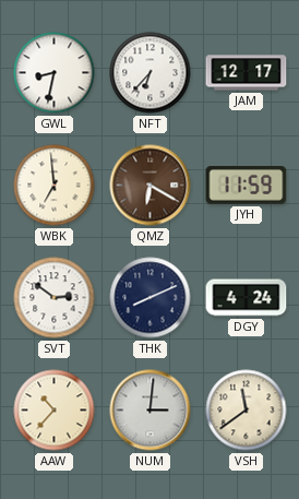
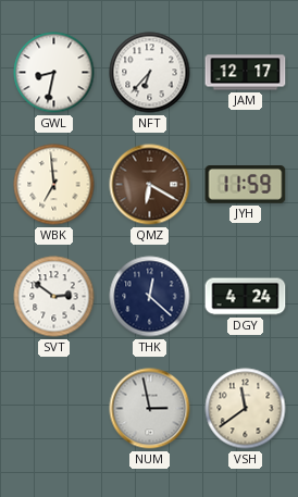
THK: 8:11 -> 12:22
AAW: 10:37 -> none
NUM: 3:01 -> 2:58
